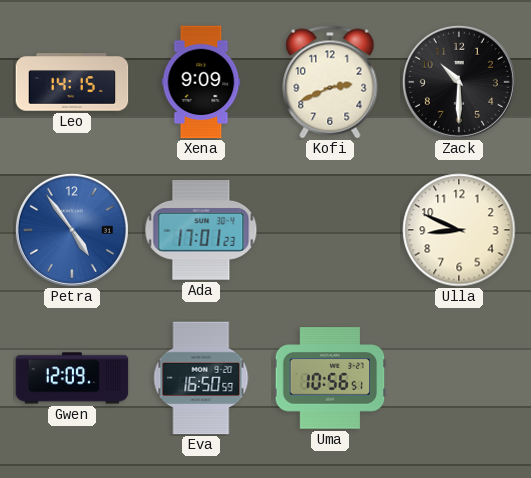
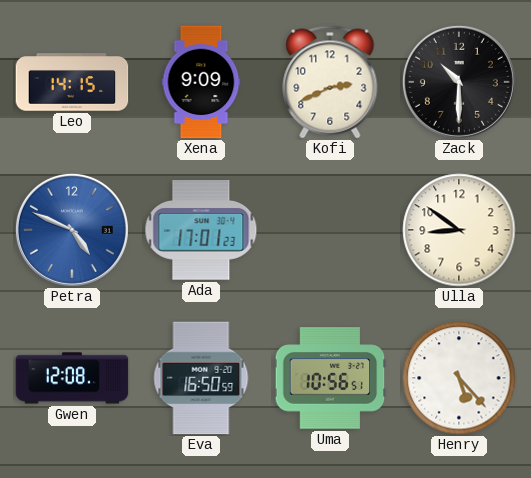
Petra: 4:54 -> 4:49
Ulla: 8:49 -> 8:51
Gwen: 12:09 -> 12:08
Henry: none -> 5:23
